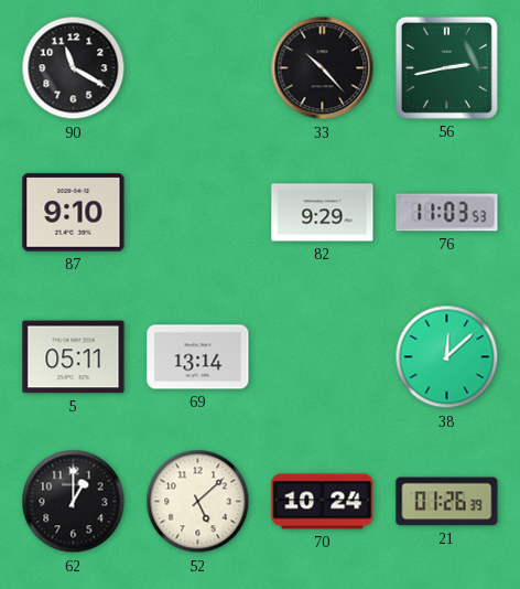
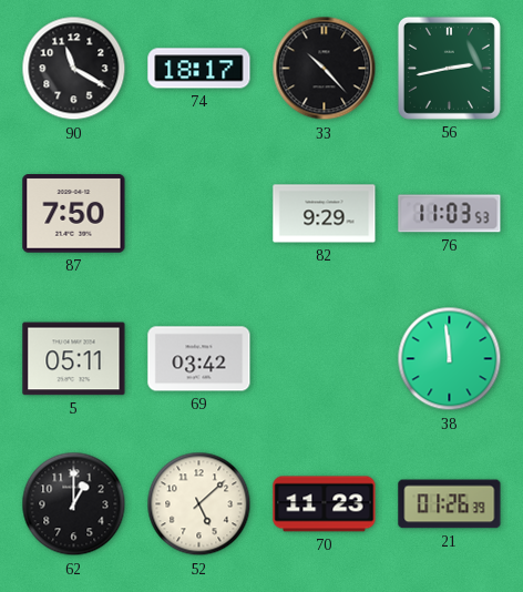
74: none -> 18:17
87: 9:10 -> 7:50
69: 13:14 -> 03:42
38: 12:08 -> 11:59
70: 10:24 -> 11:23
